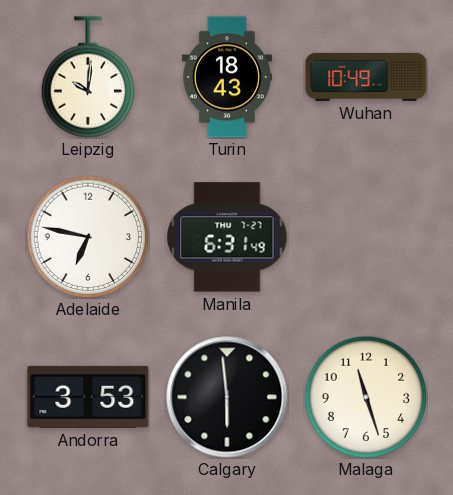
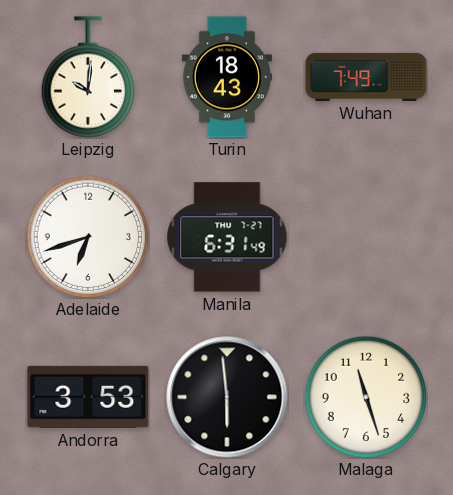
Wuhan: 10:49 -> 7:49
Adelaide: 6:47 -> 6:42
